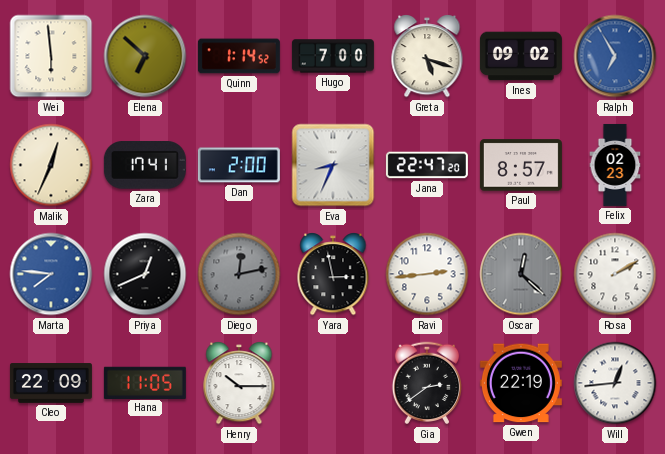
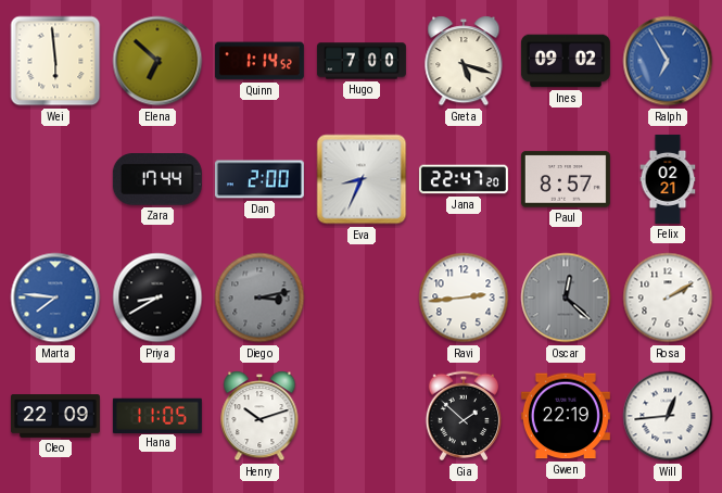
Malik: 12:34 -> none
Zara: 17:41 -> 17:44
Felix: 02:23 -> 02:21
Priya: 12:41 -> 8:40
Diego: 12:13 -> 3:13
Yara: 2:58 -> none
Henry: 10:15 -> 10:12
Gia: 2:39 -> 1:52
